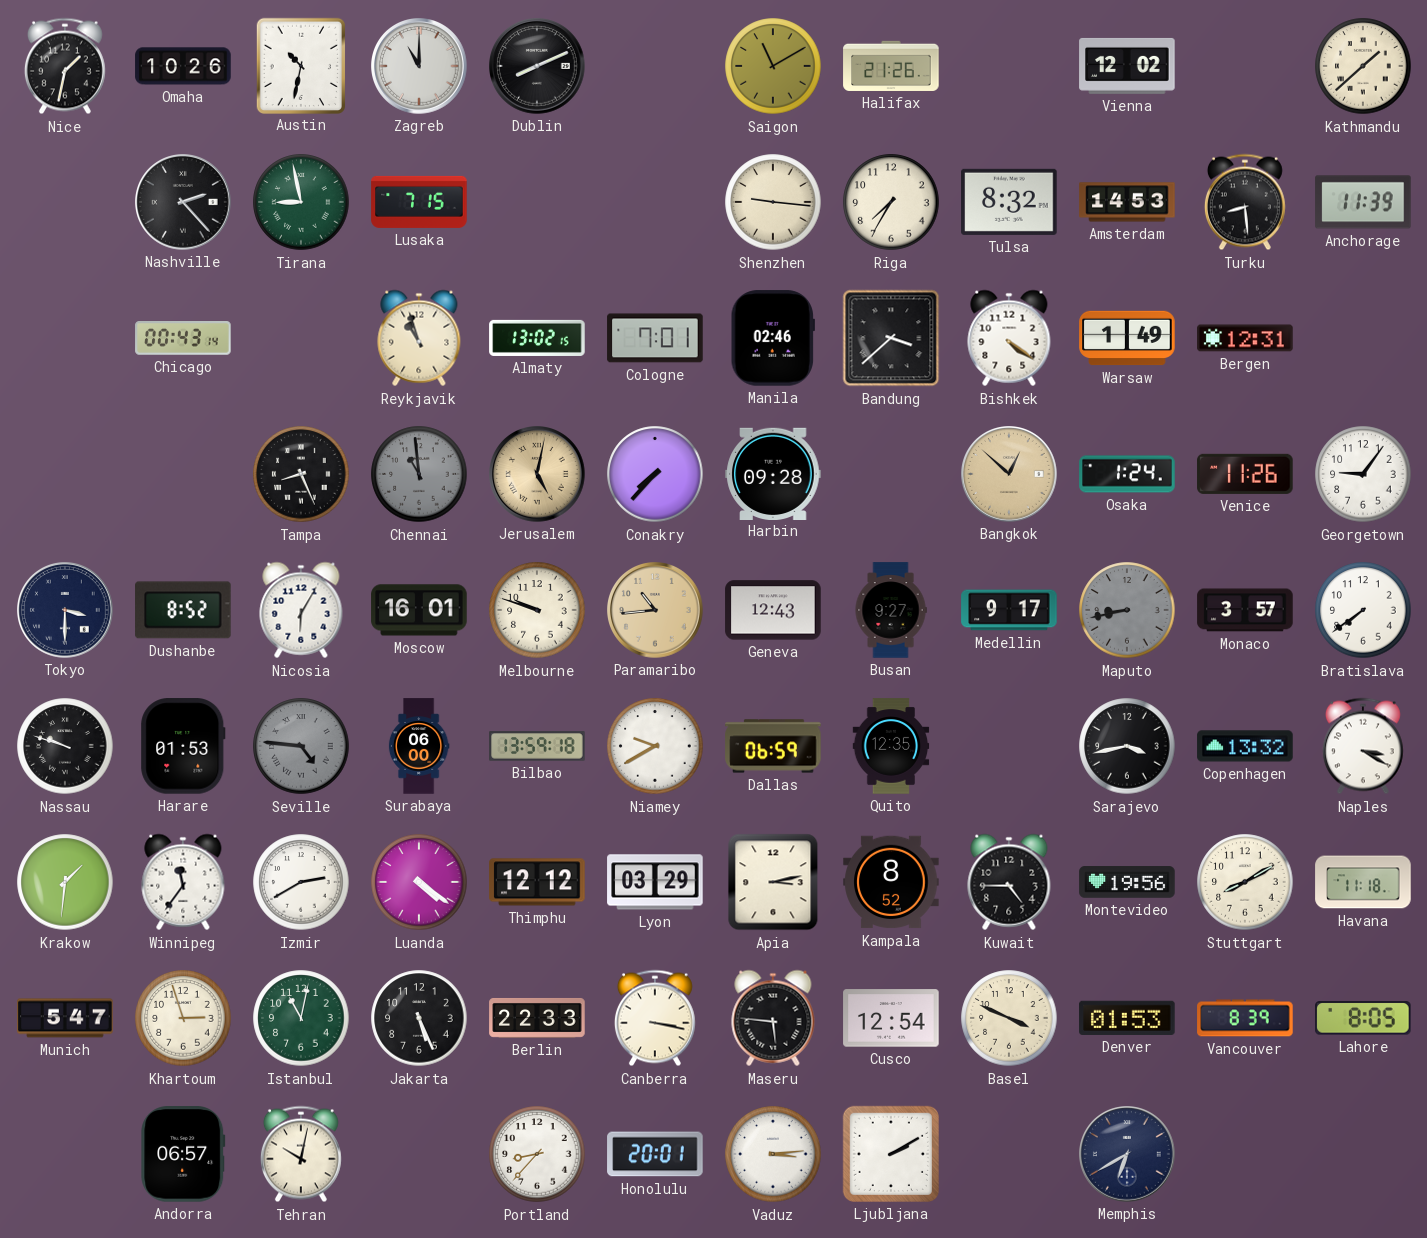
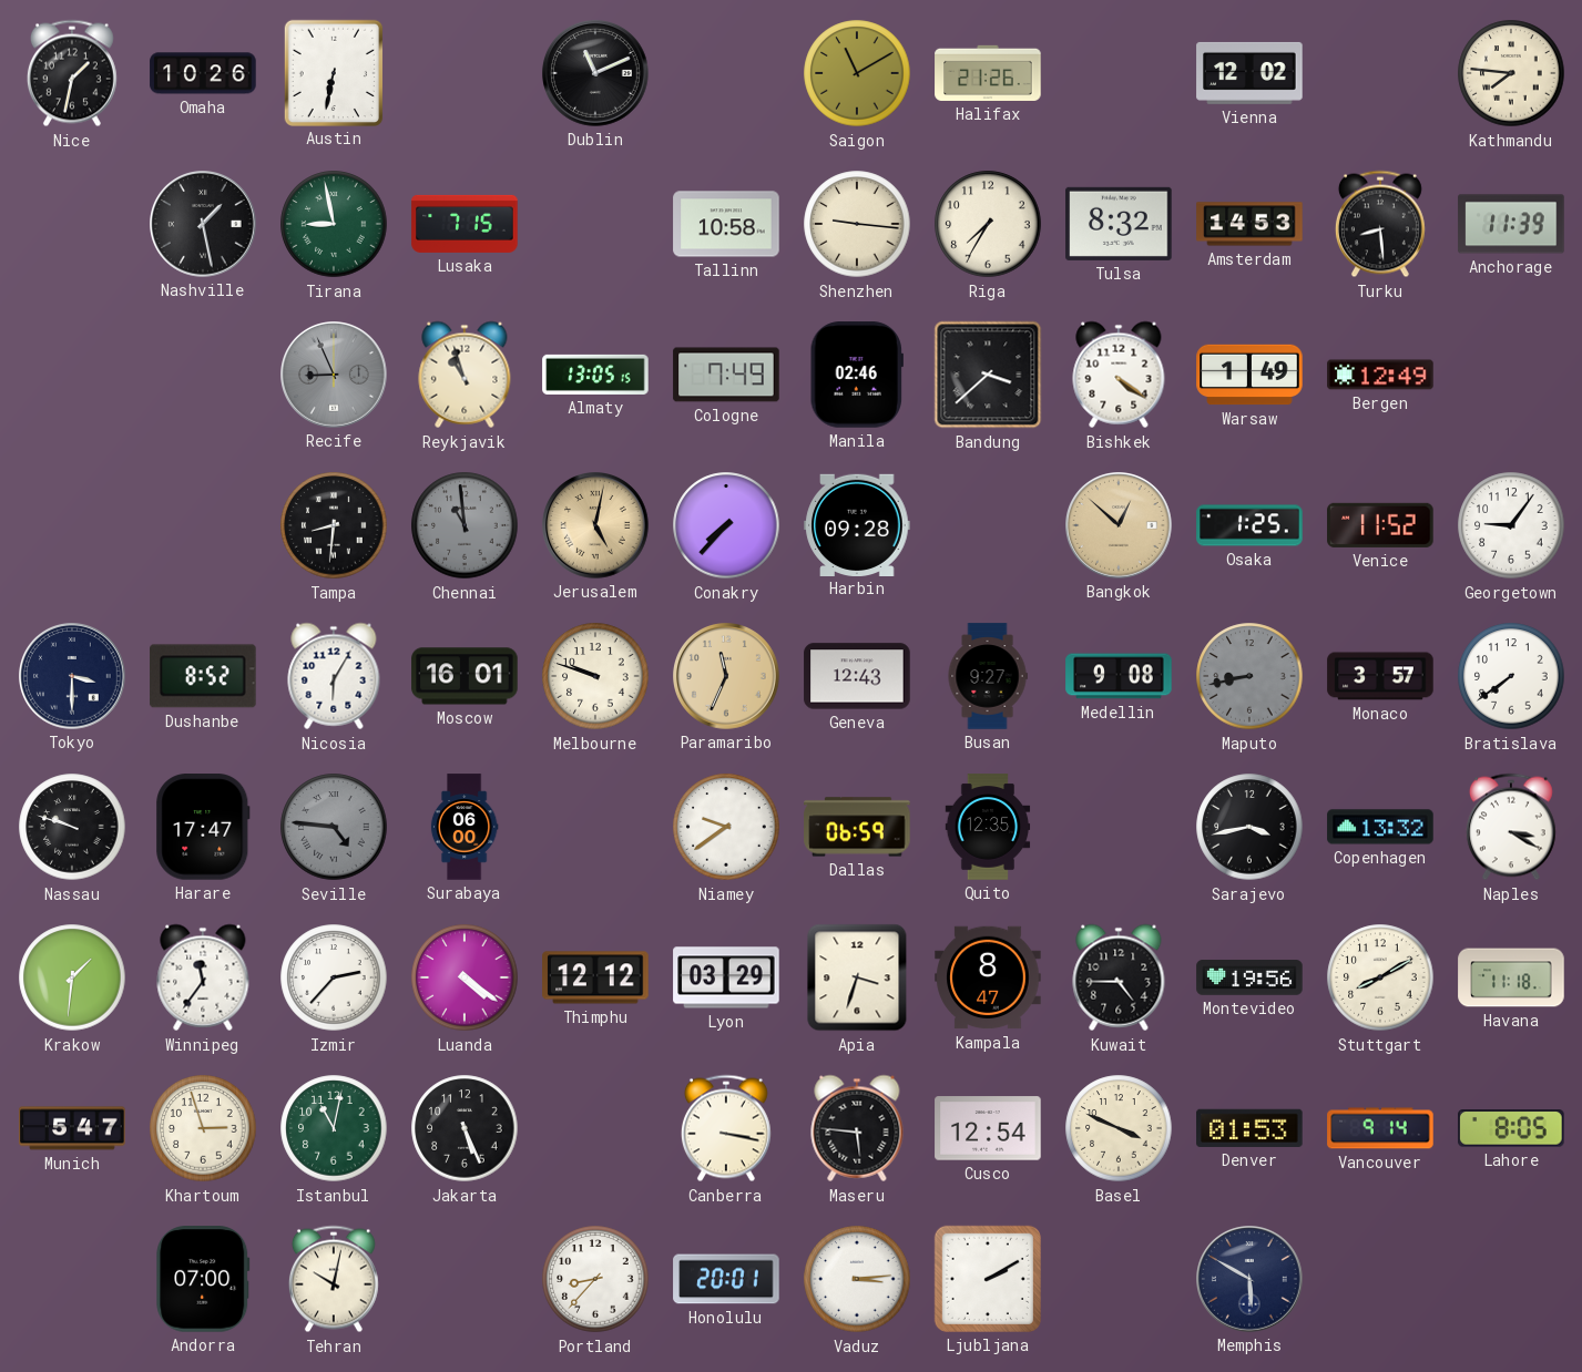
Austin: 10:32 -> 6:32
Zagreb: 11:00 -> none
Dublin: 8:11 -> 11:11
Kathmandu: 1:38 -> 7:46
Nashville: 2:23 -> 1:28
Tallinn: none -> 10:58
Chicago: 00:43 -> none
Recife: none -> 8:56
Almaty: 13:02 -> 13:05
Cologne: 7:01 -> 7:49
Bergen: 12:31 -> 12:49
Tampa: 8:26 -> 8:31
Osaka: 1:24 -> 1:25
Venice: 11:26 -> 11:52
Paramaribo: 10:44 -> 11:34
Medellin: 9:17 -> 9:08
Harare: 01:53 -> 17:47
Bilbao: 13:59 -> none
Niamey: 9:40 -> 9:39
Izmir: 2:40 -> 2:37
Apia: 3:13 -> 3:33
Kampala: 8:52 -> 8:47
Berlin: 22:33 -> none
Vancouver: 8:39 -> 9:14
Andorra: 06:57 -> 07:00
Memphis: 6:40 -> 5:50
